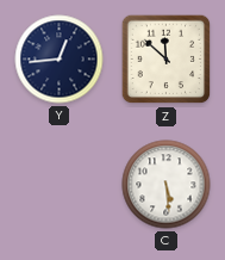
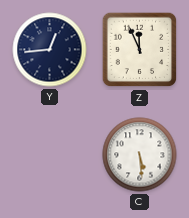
Z: 11:52 -> 11:56
